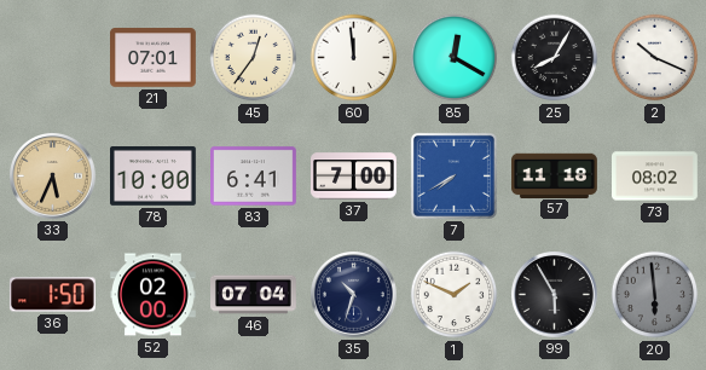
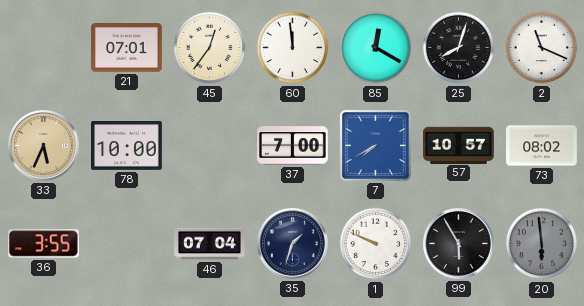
25: 8:05 -> 8:03
2: 10:19 -> 11:19
83: 6:41 -> none
57: 11:18 -> 10:57
36: 1:50 -> 3:55
52: 02:00 -> none
35: 10:33 -> 1:33
1: 1:49 -> 9:49
